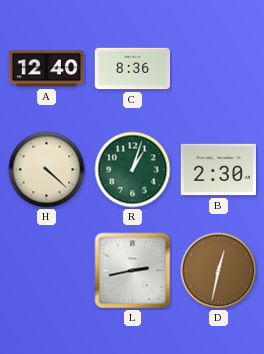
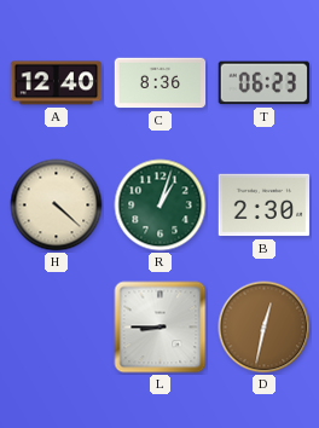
T: none -> 06:23
L: 2:43 -> 8:45
